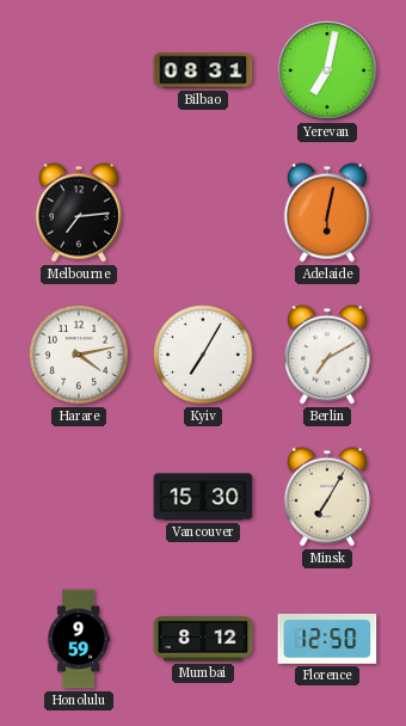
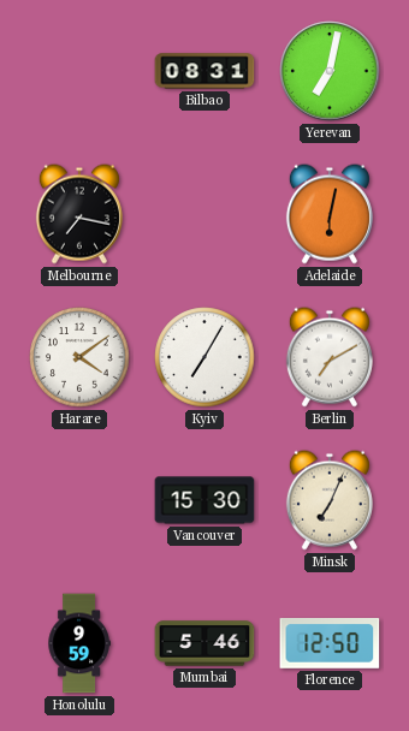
Melbourne: 7:14 -> 7:17
Harare: 4:13 -> 4:09
Minsk: 7:05 -> 7:04
Mumbai: 8:12 -> 5:46
